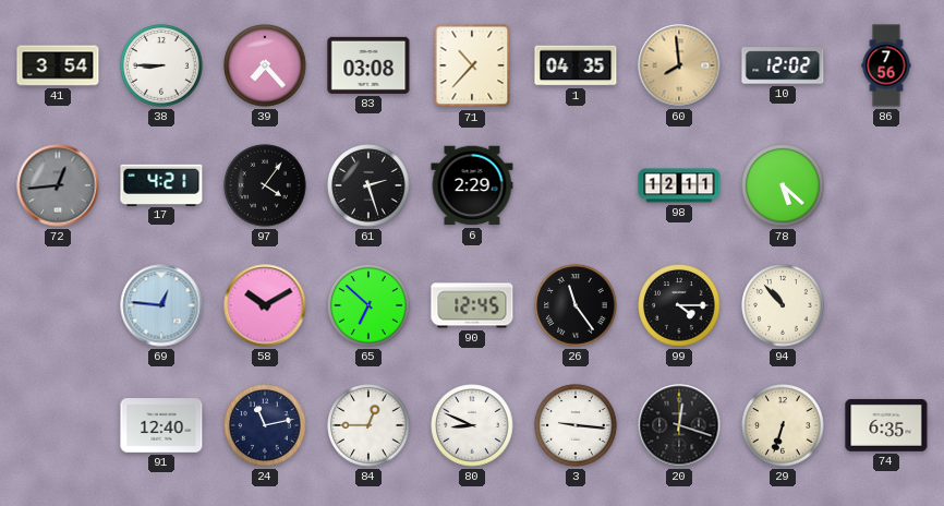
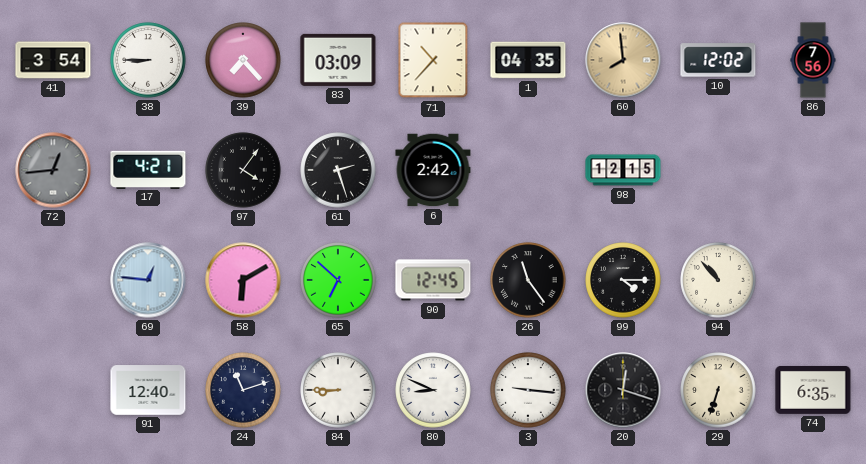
83: 03:08 -> 03:09
6: 2:29 -> 2:42
98: 12:11 -> 12:15
78: 5:22 -> none
58: 10:10 -> 6:10
24: 11:13 -> 11:12
84: 12:45 -> 8:45
